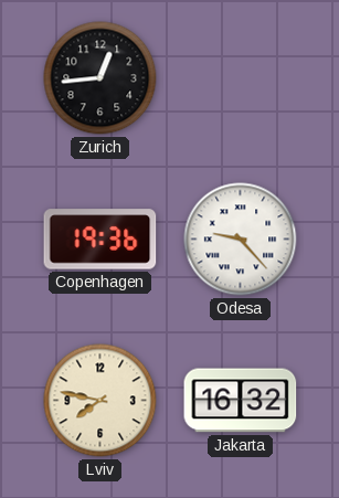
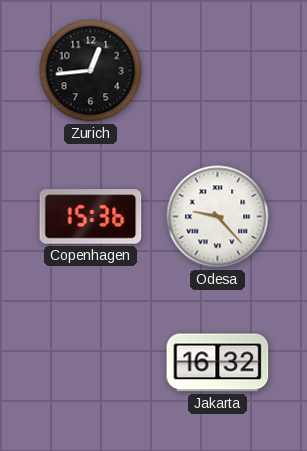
Copenhagen: 19:36 -> 15:36
Lviv: 7:47 -> none
